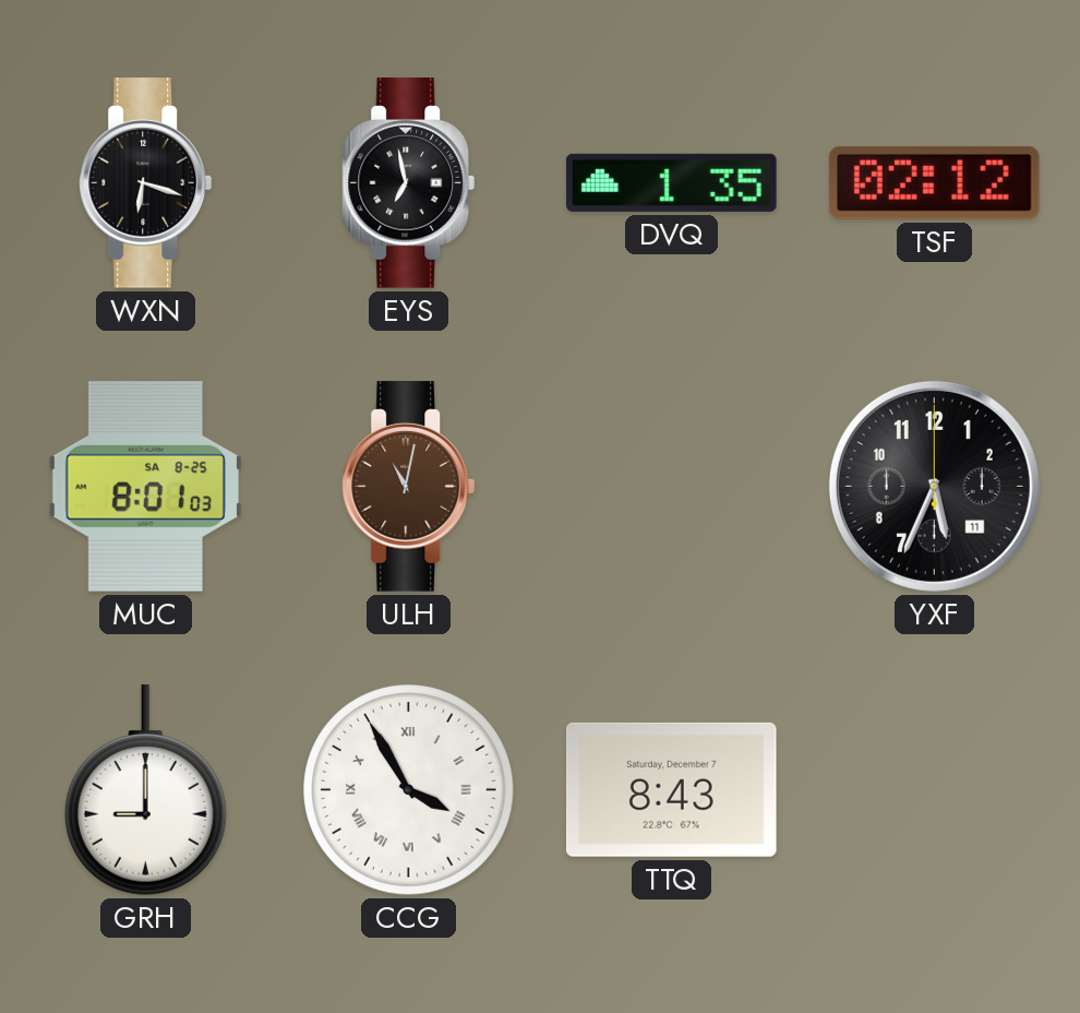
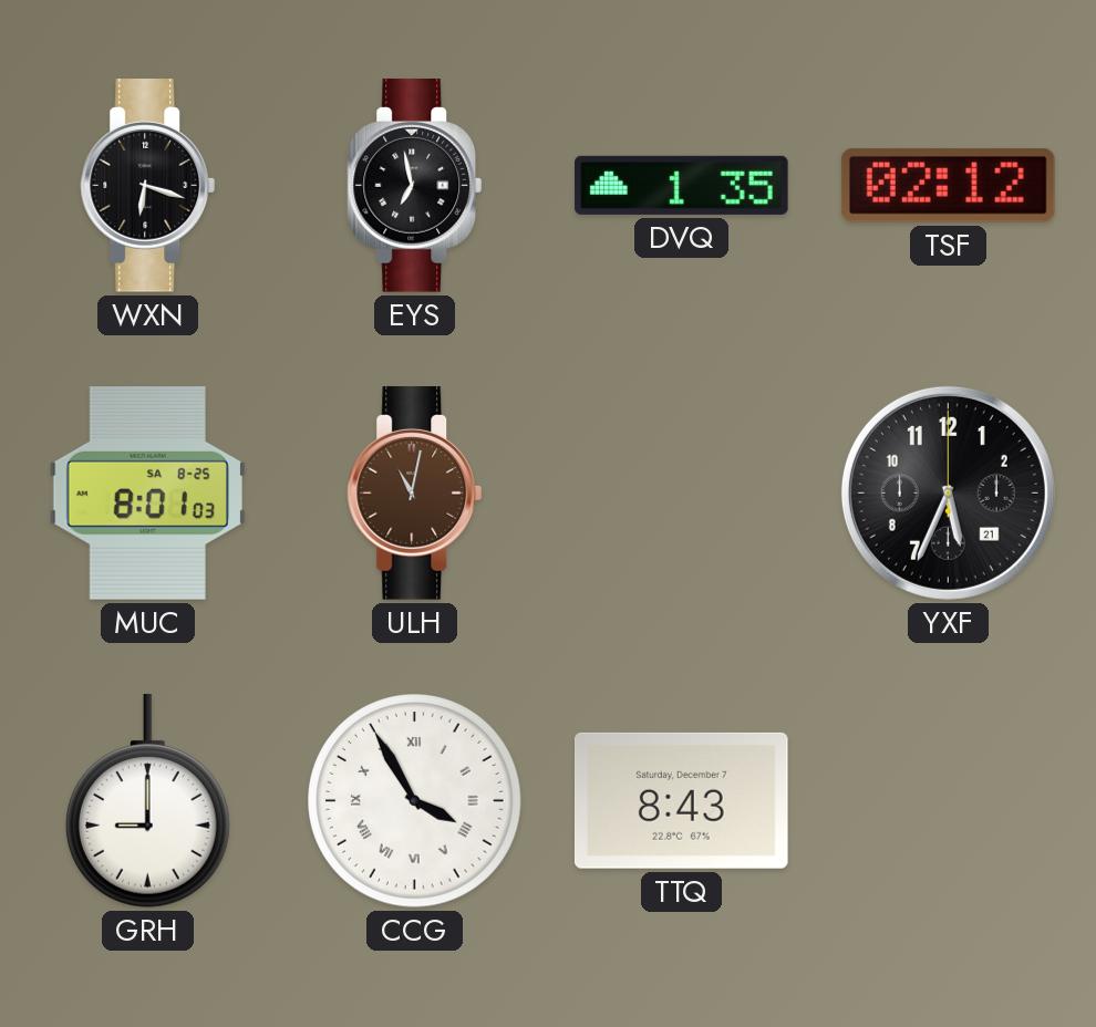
YXF date: 11 -> 21
